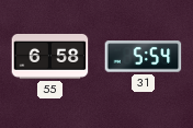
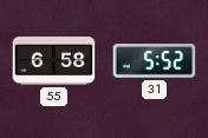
31: 5:54 -> 5:52
